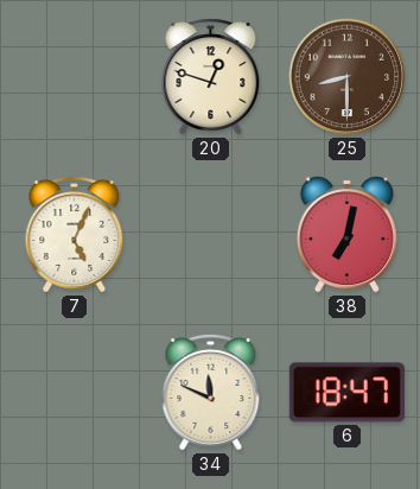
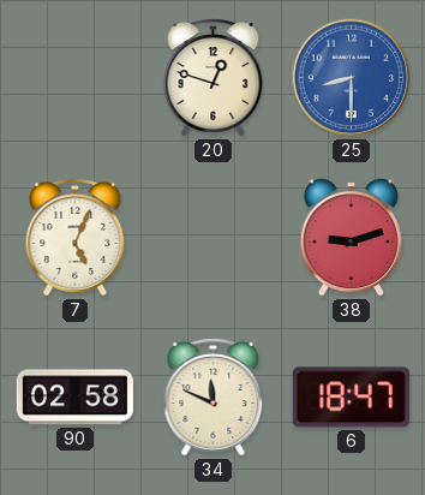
25 dial: brown -> blue
38: 7:02 -> 9:12
90: none -> 02:58
